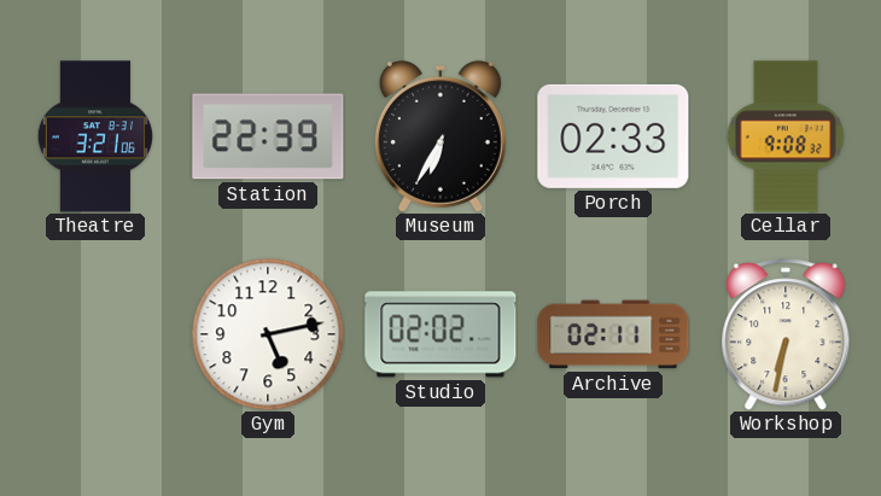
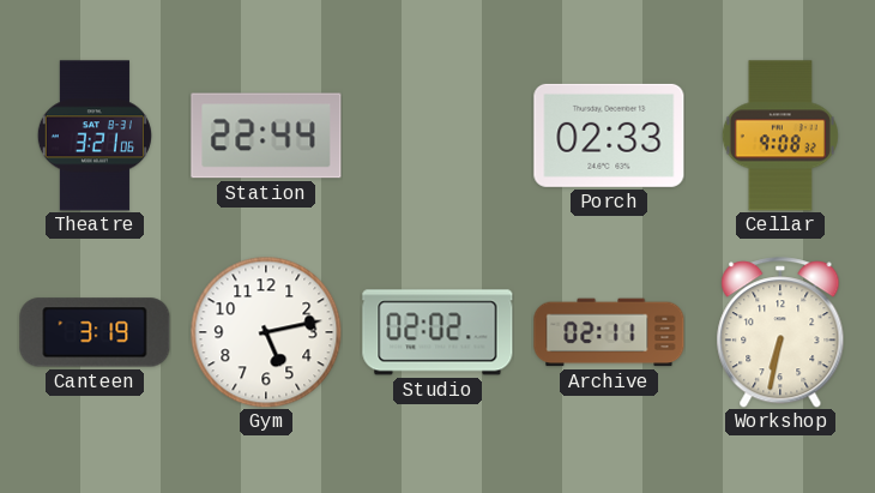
Station: 22:39 -> 22:44
Museum: 6:35 -> none
Canteen: none -> 3:19
